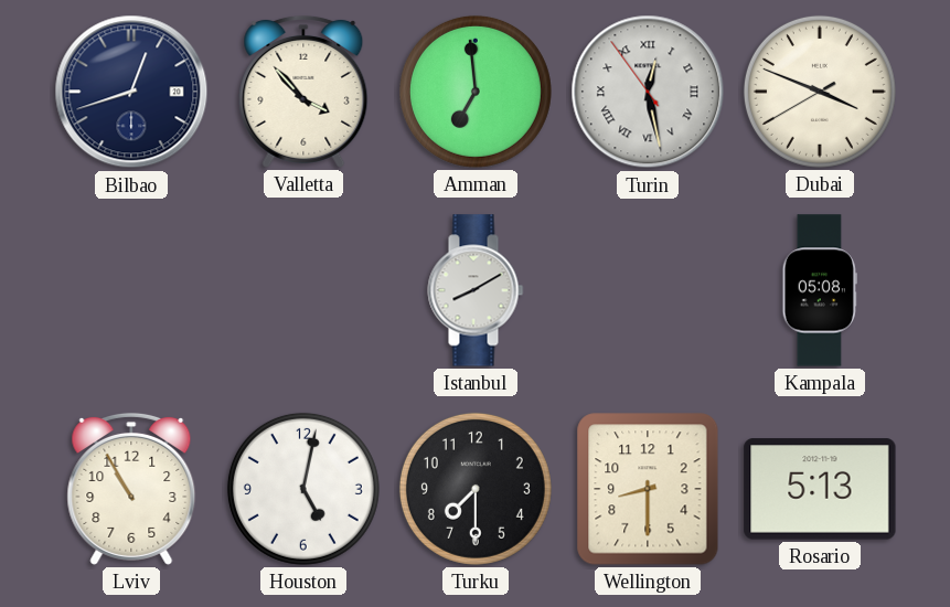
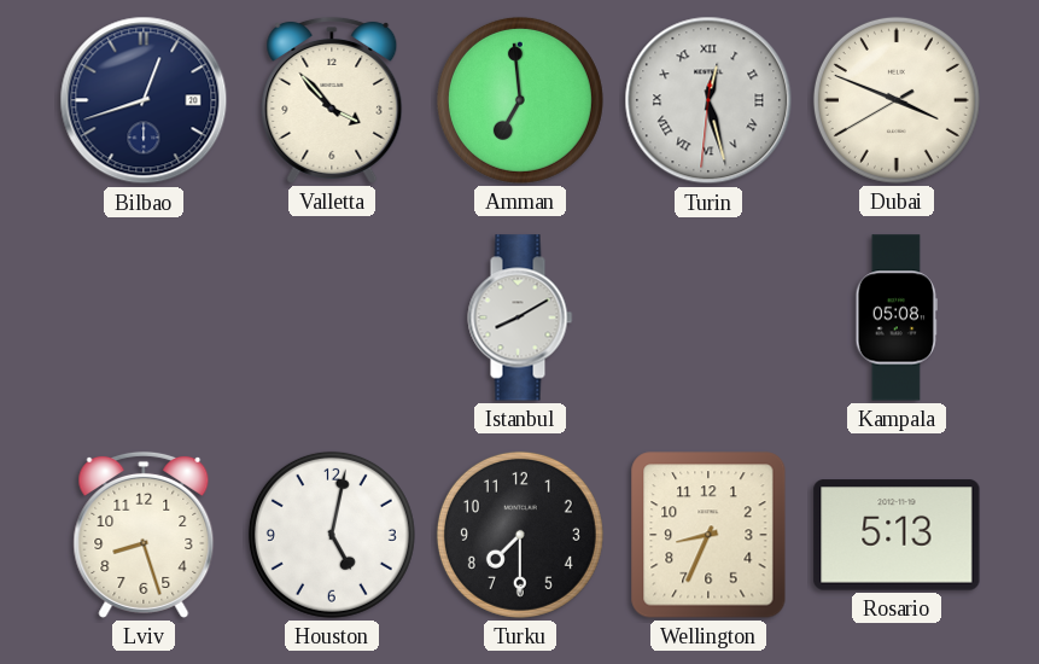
Turin: 12:27:54 -> 12:27:31
Lviv: 10:55 -> 8:27
Wellington: 8:30 -> 8:34
